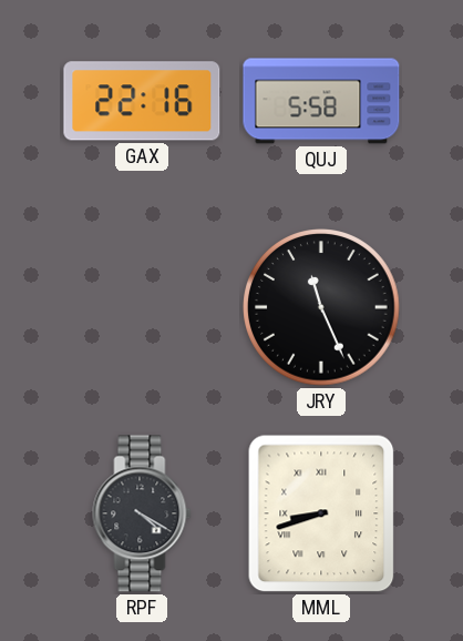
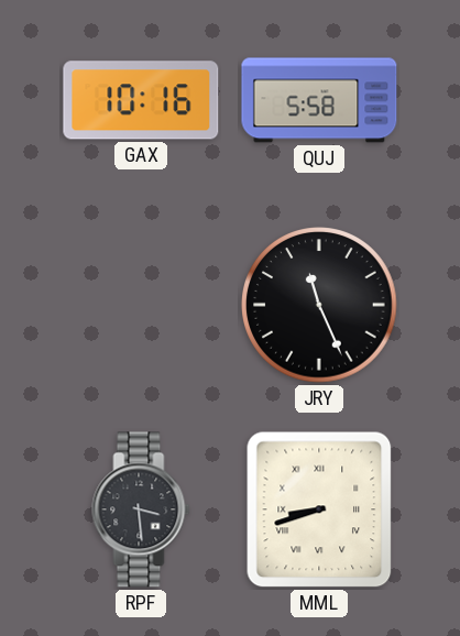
GAX: 22:16 -> 10:16
RPF: 4:20 -> 3:29
